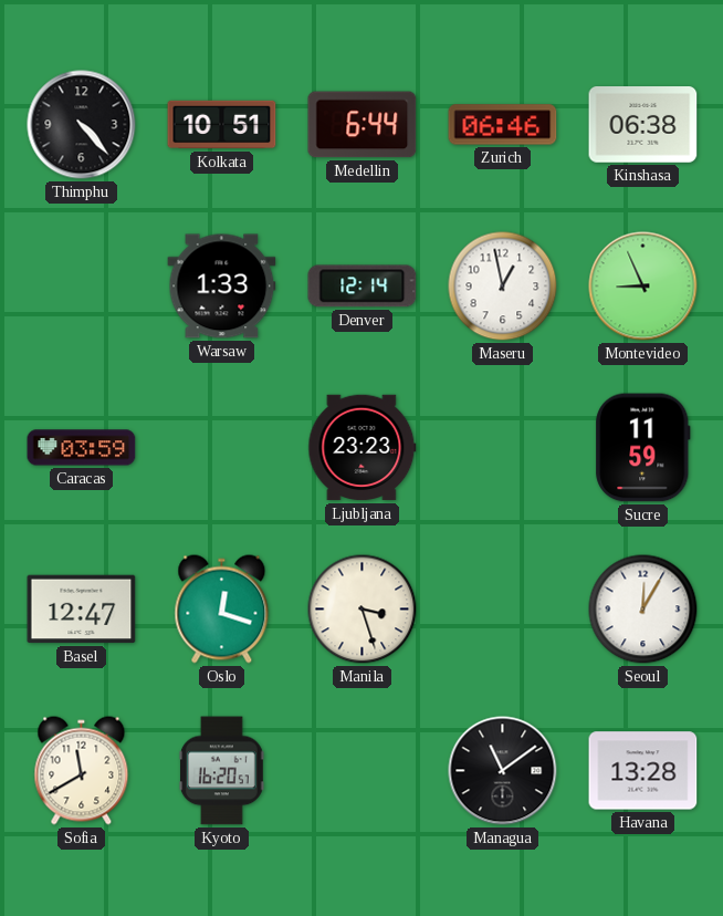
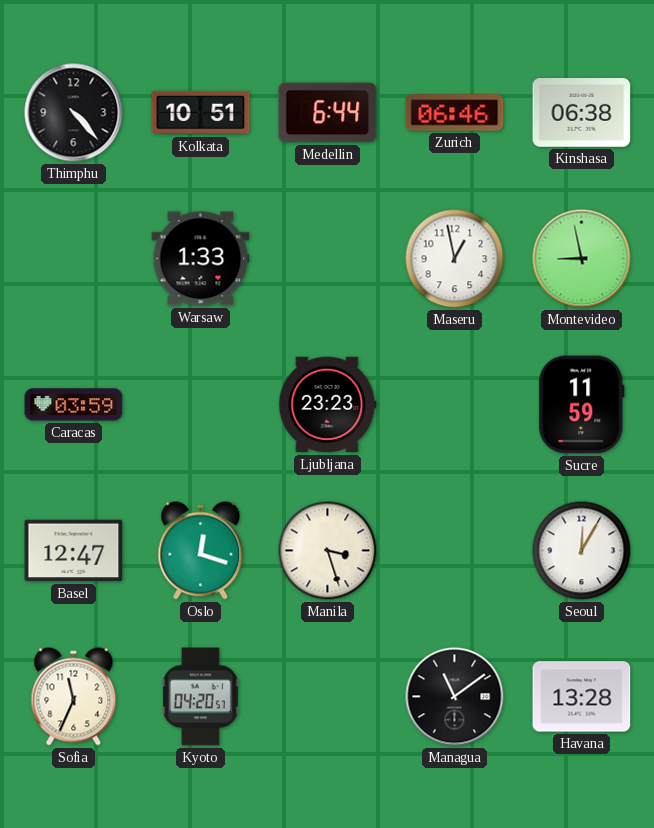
Denver: 12:14 -> none
Montevideo: 8:56 -> 8:58
Sofia: 11:40 -> 11:34
Kyoto: 16:20 -> 04:20
